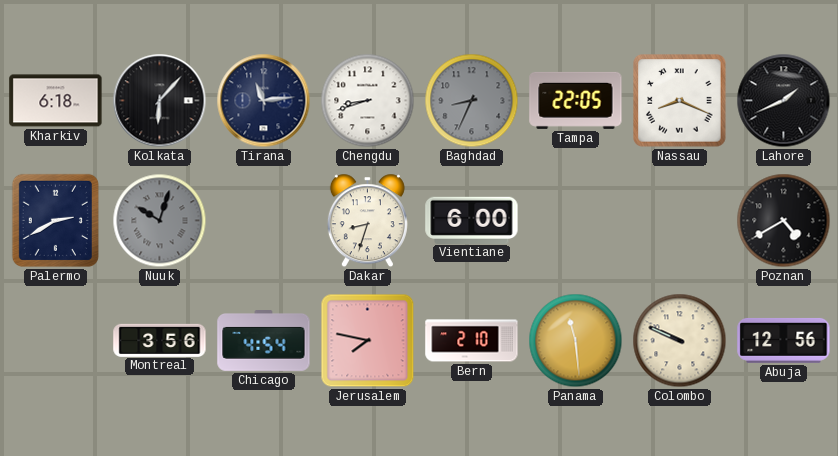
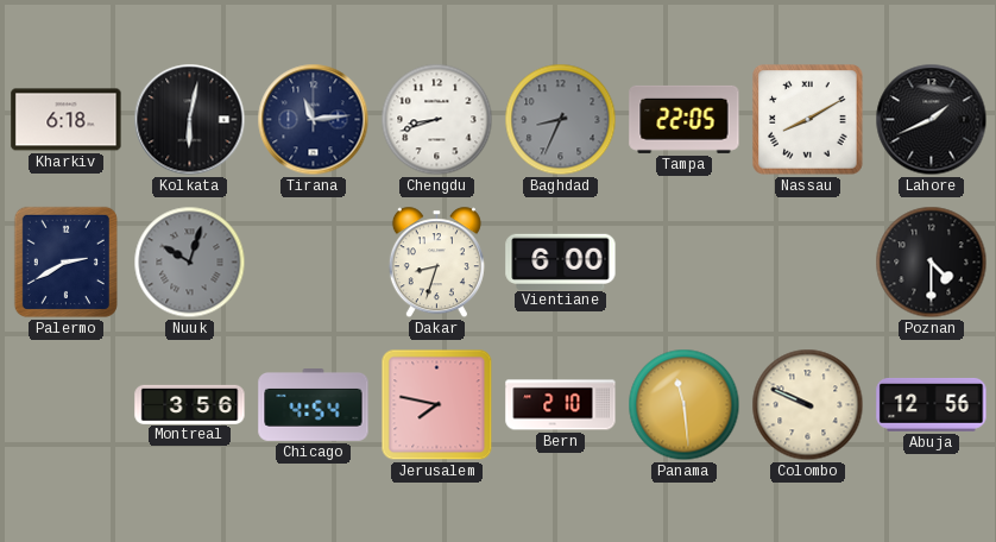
Kolkata: 6:07 -> 6:02
Nassau: 8:19 -> 8:10
Poznan: 4:40 -> 4:30
